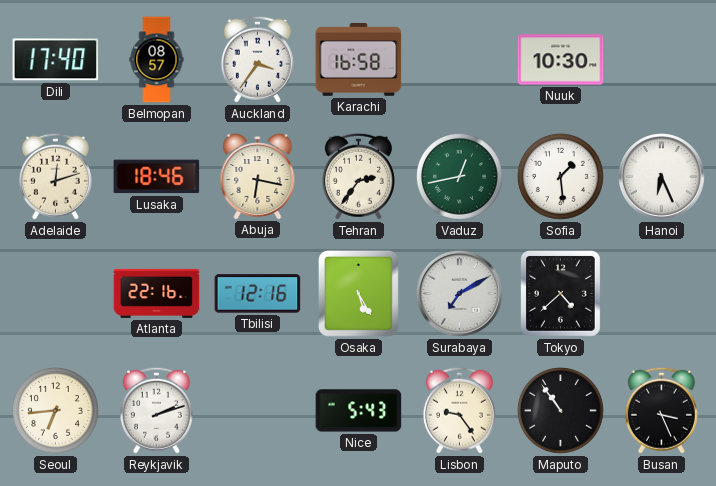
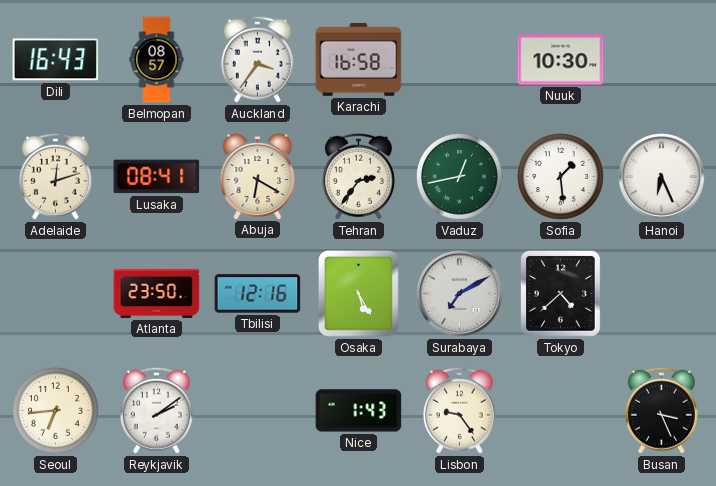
Dili: 17:40 -> 16:43
Lusaka: 18:46 -> 08:41
Abuja: 6:17 -> 6:20
Atlanta: 22:16 -> 23:50
Reykjavik: 2:12 -> 2:09
Nice: 5:43 -> 1:43
Maputo: 10:54 -> none
